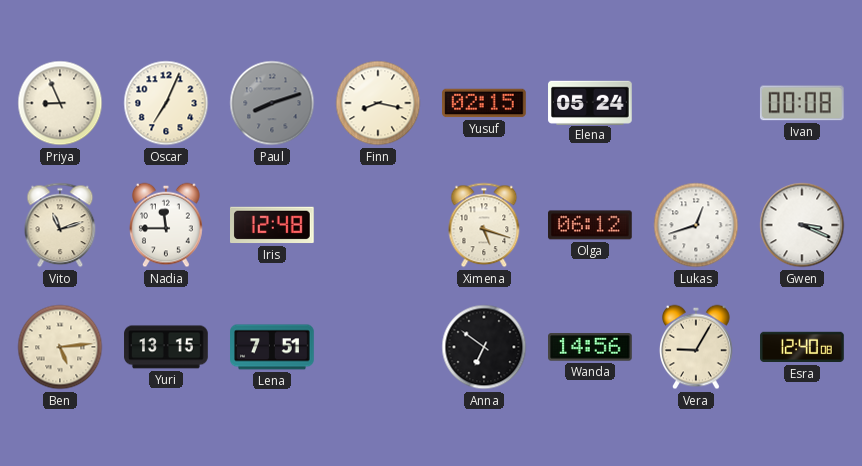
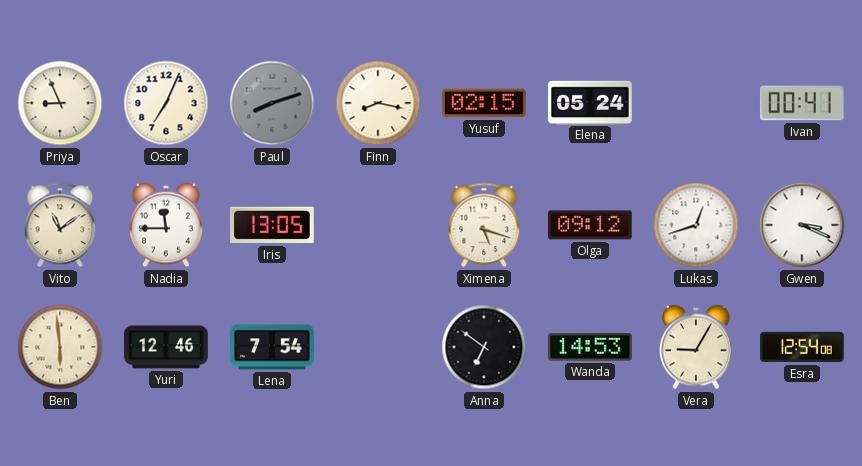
Ivan: 00:08 -> 00:41
Vito: 11:12 -> 11:09
Iris: 12:48 -> 13:05
Olga: 06:12 -> 09:12
Ben: 5:14 -> 5:59
Yuri: 13:15 -> 12:46
Lena: 7:51 -> 7:54
Wanda: 14:56 -> 14:53
Esra: 12:40 -> 12:54
